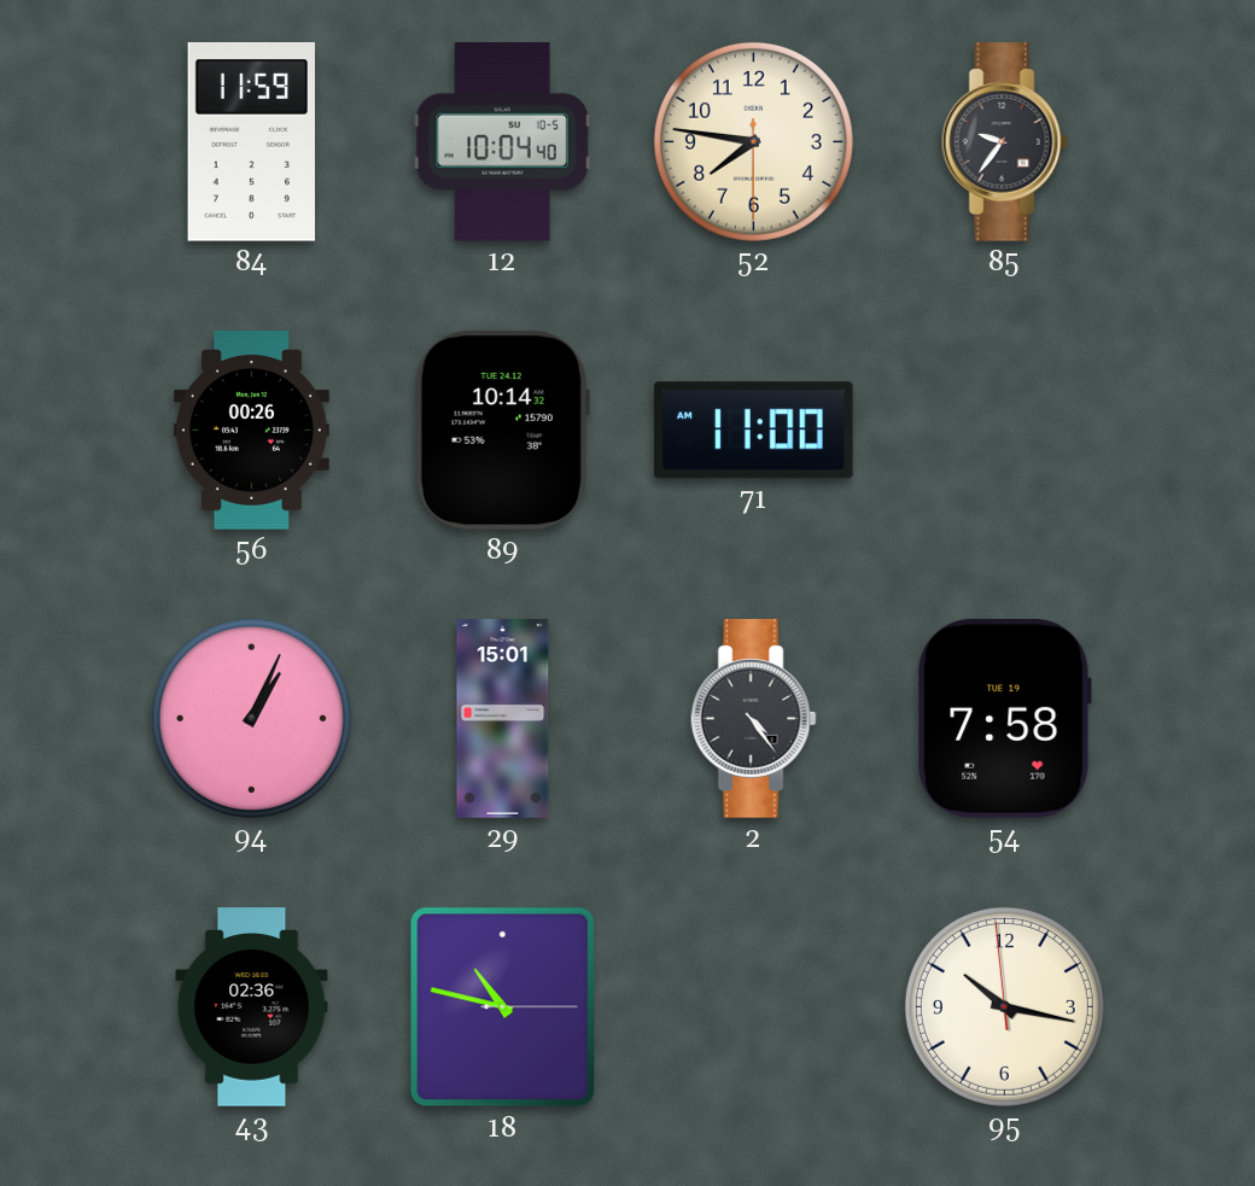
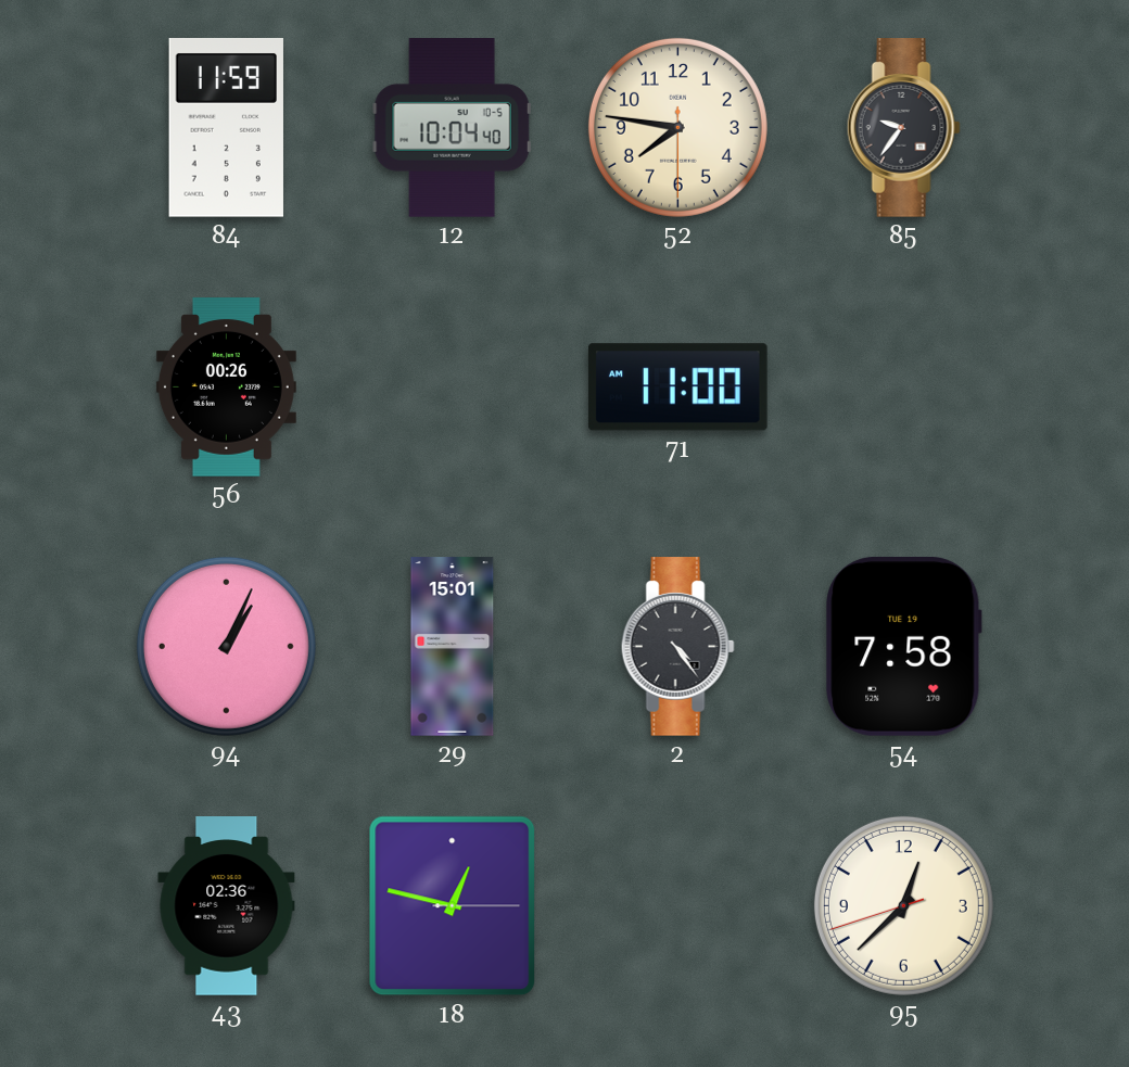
89: 10:14 -> none
18: 10:47 -> 12:47
95: 10:16 -> 12:37
